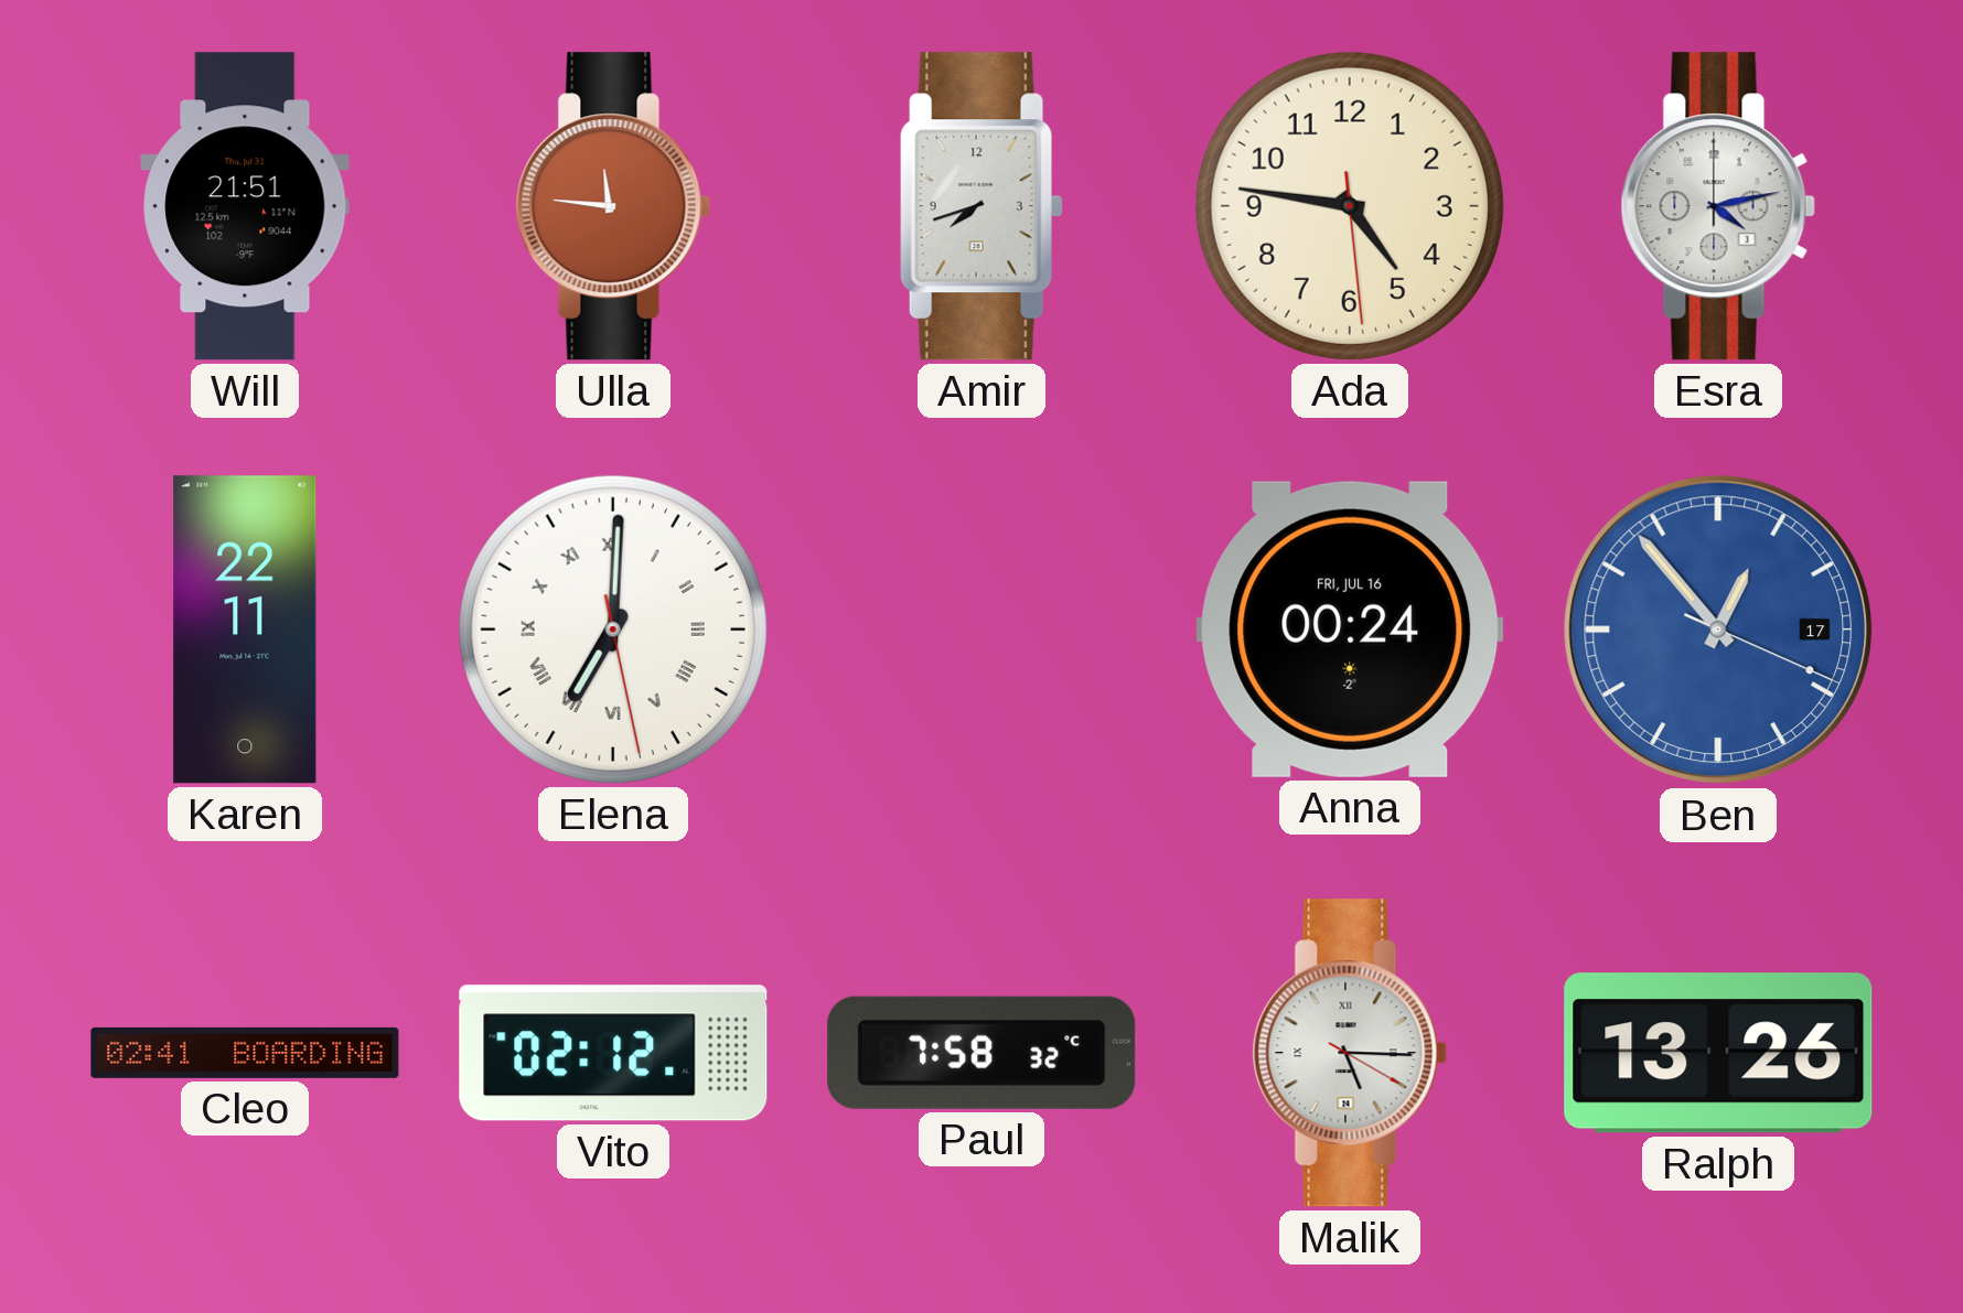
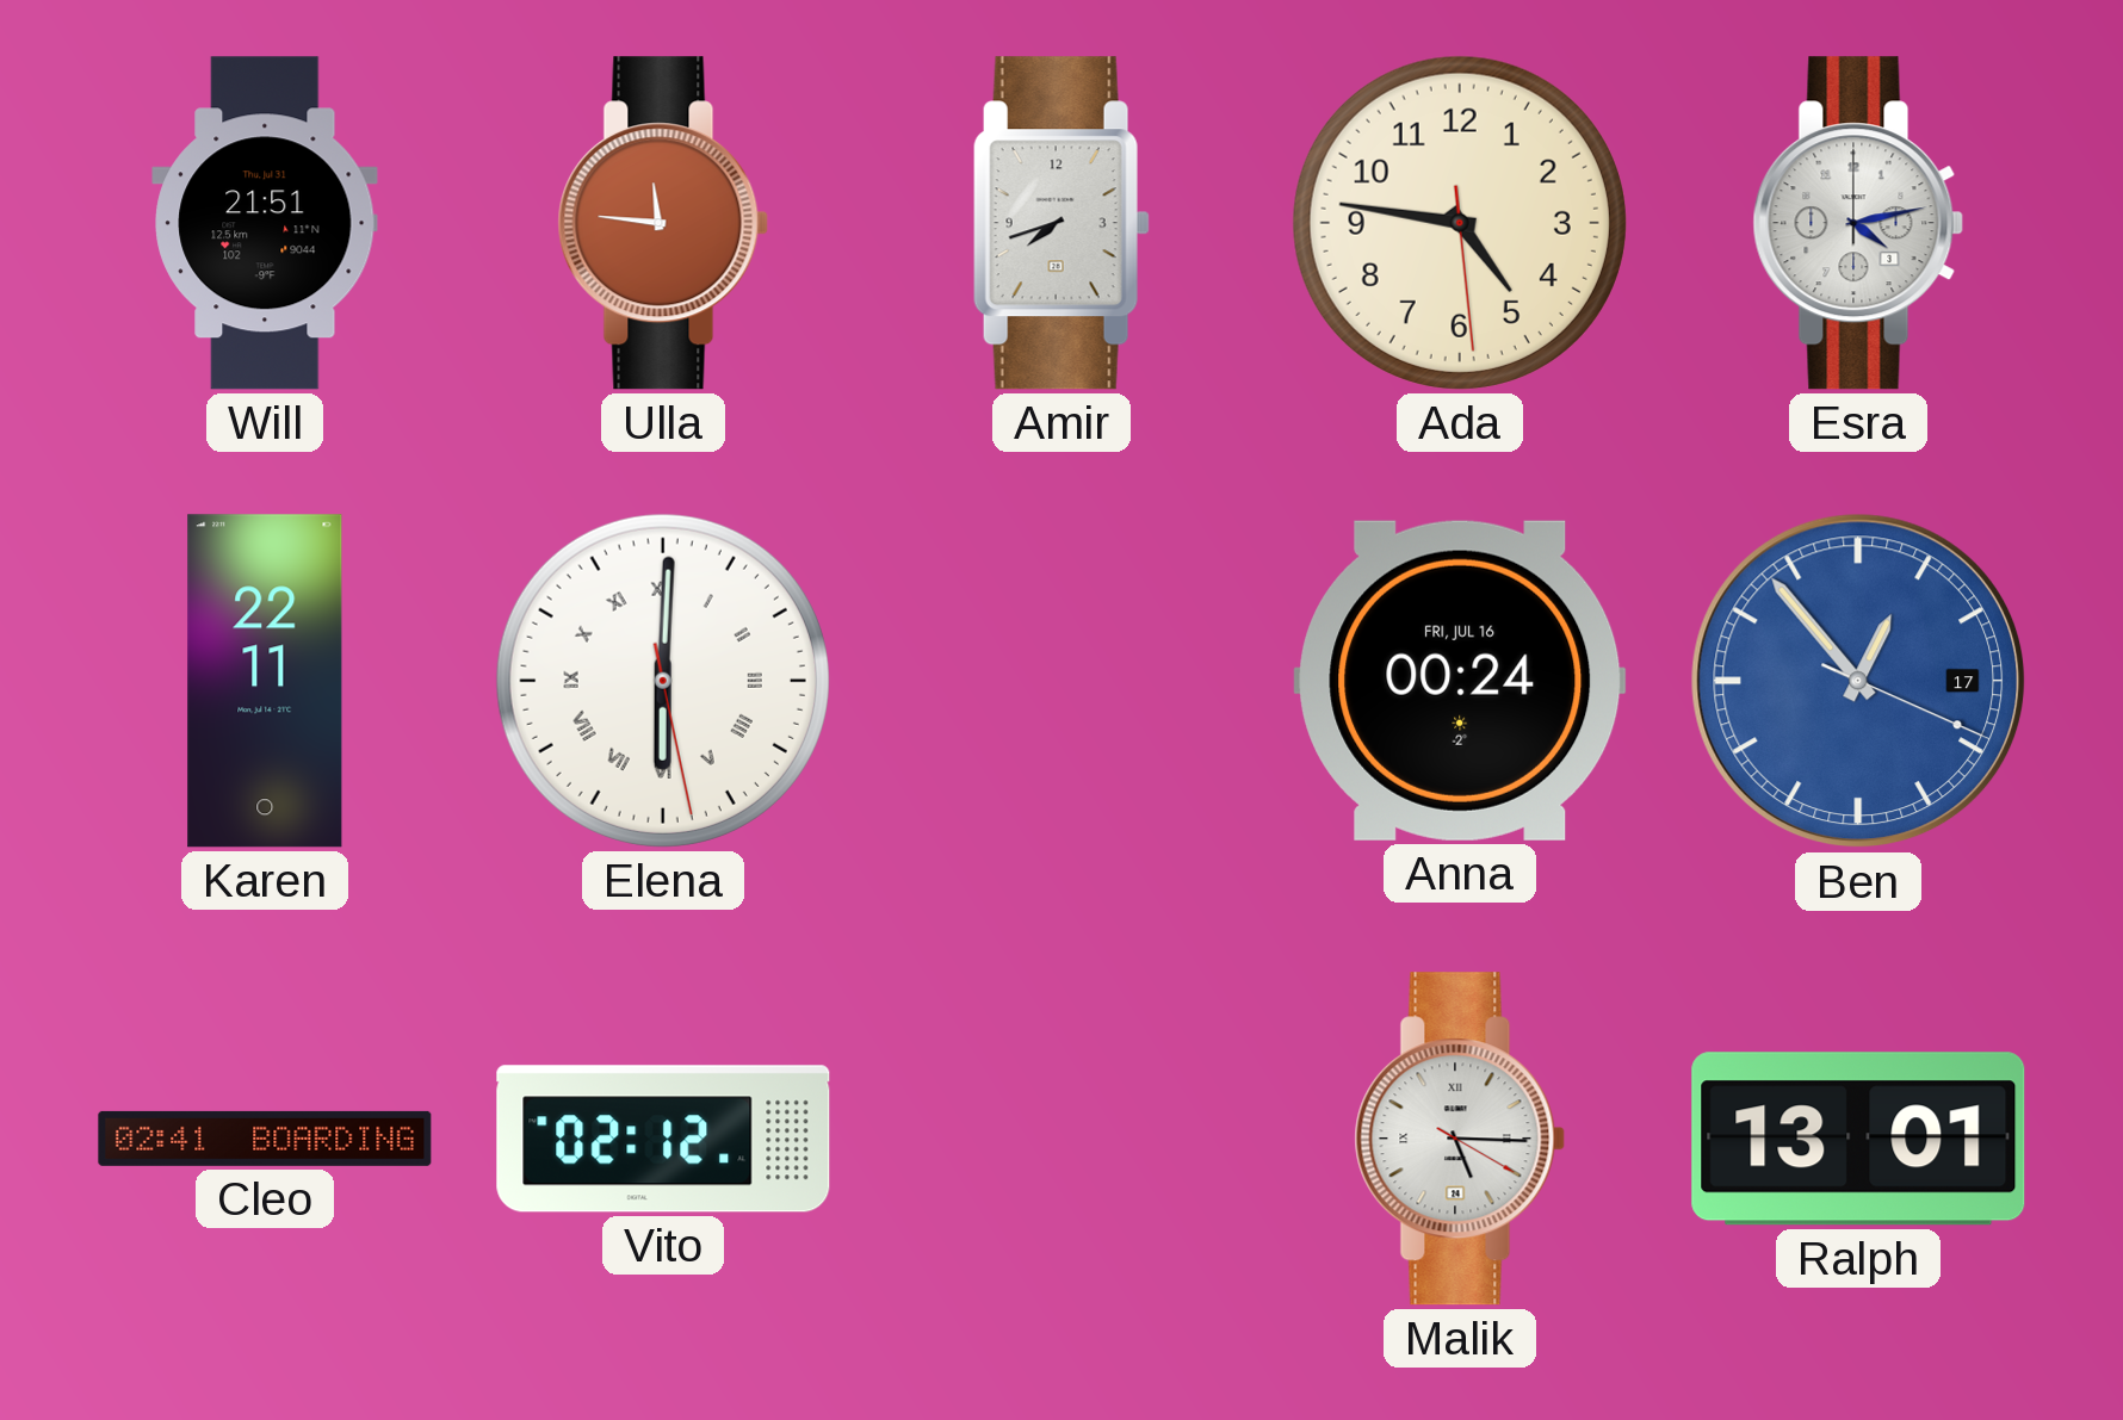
Elena: 7:00 -> 6:00
Paul: 7:58 -> none
Ralph: 13:26 -> 13:01
